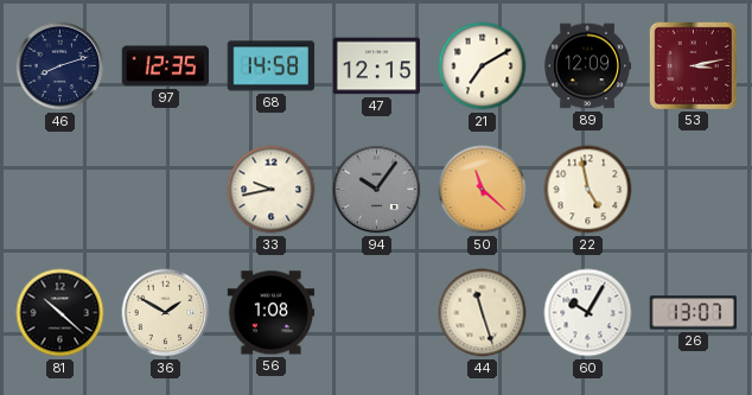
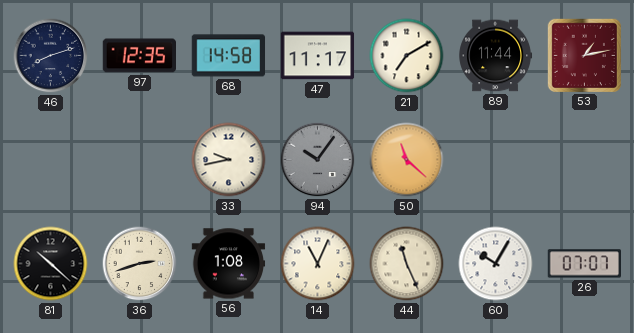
47: 12:15 -> 11:17
89: 12:09 -> 11:44
53: 3:13 -> 1:13
22: 4:58 -> none
36: 1:50 -> 2:42
14: none -> 11:04
44: 11:27 -> 11:26
26: 13:07 -> 07:07
